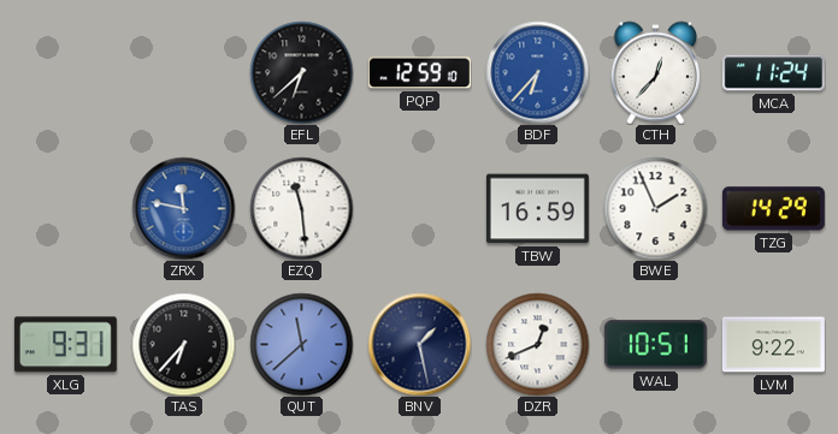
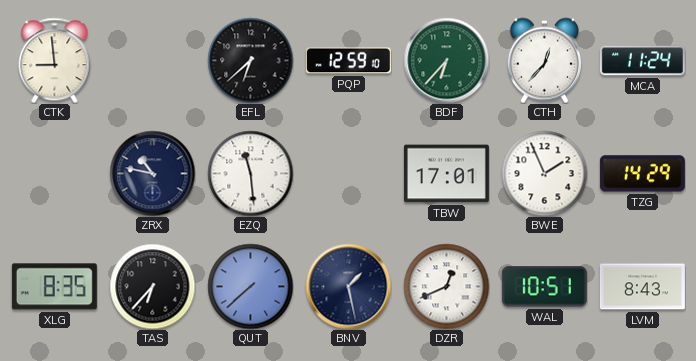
CTK: none -> 8:59
BDF dial: blue -> green
ZRX: 11:47 -> 10:47
ZRX dial: blue -> navy
TBW: 16:59 -> 17:01
XLG: 9:31 -> 8:35
QUT: 11:38 -> 7:38
LVM: 9:22 -> 8:43
